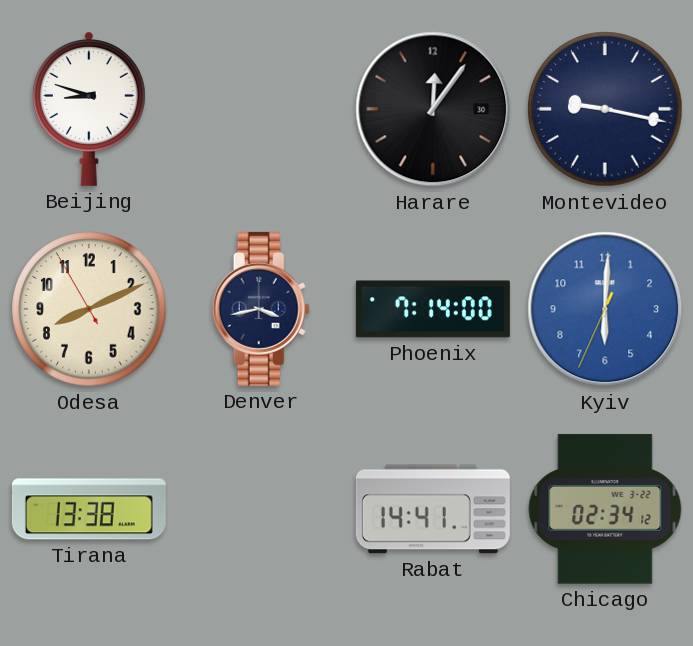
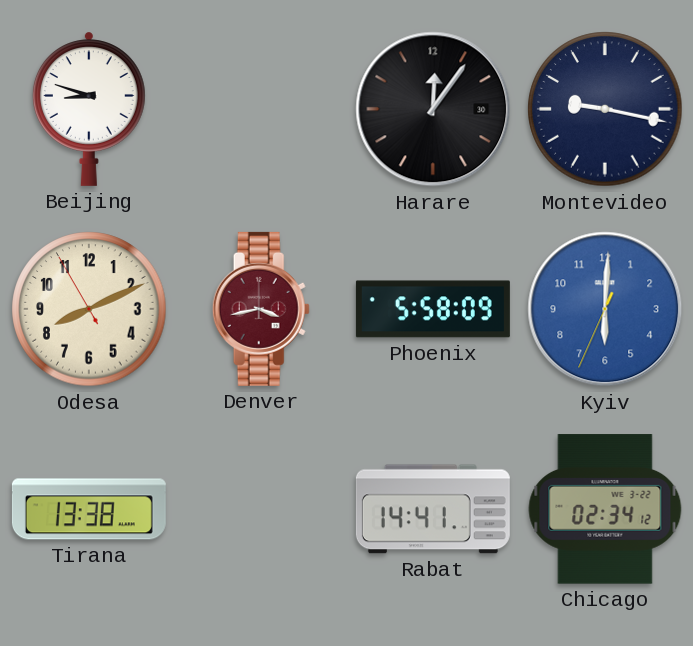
Denver dial: navy -> burgundy
Phoenix: 7:14 -> 5:58
